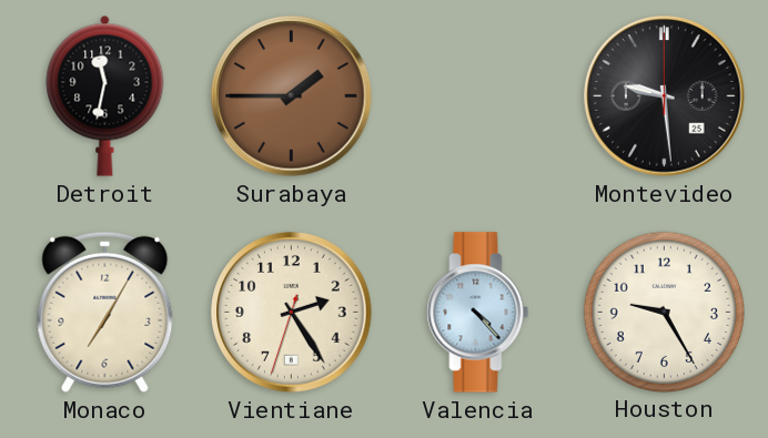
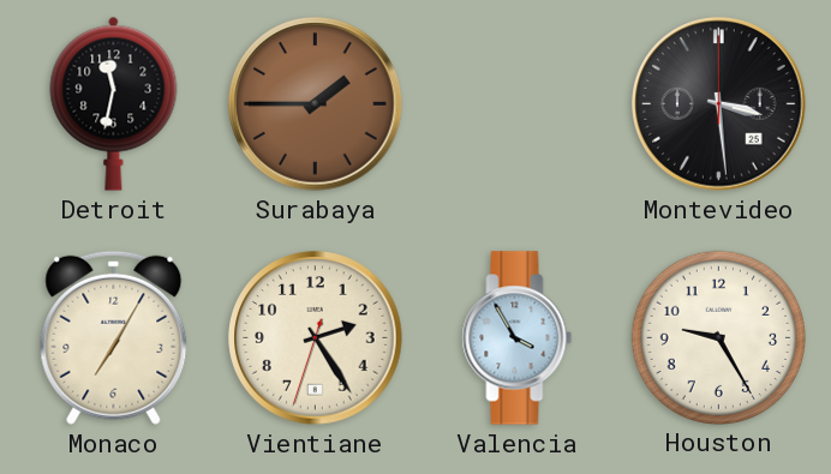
Montevideo: 9:29 -> 3:29
Valencia: 4:23 -> 3:55
